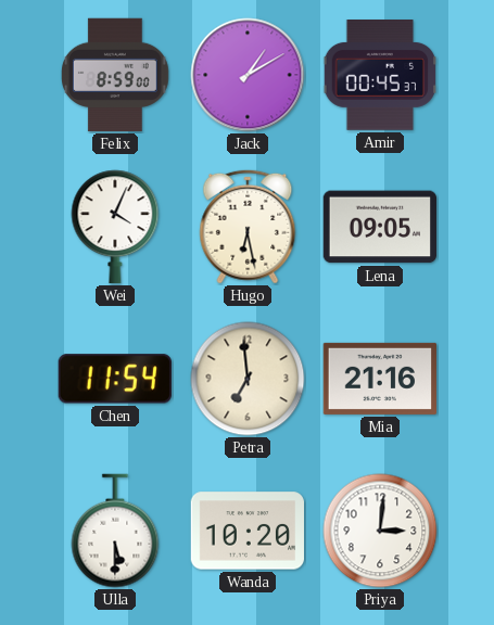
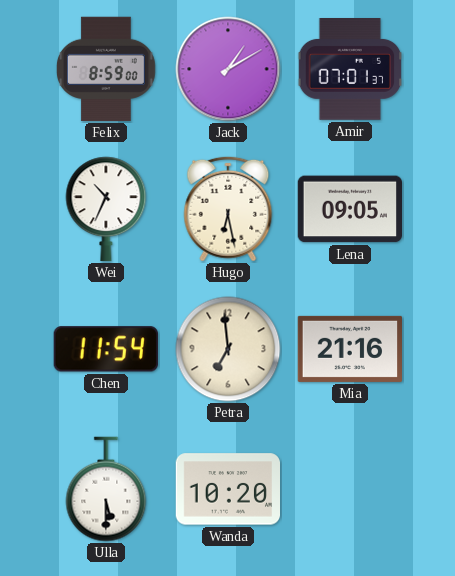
Amir: 00:45 -> 07:01
Wei: 4:04 -> 10:34
Priya: 3:01 -> none
